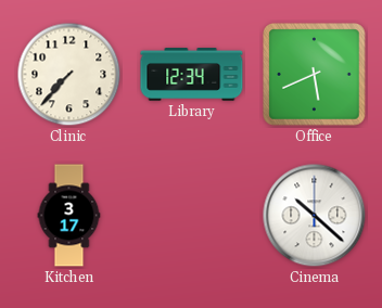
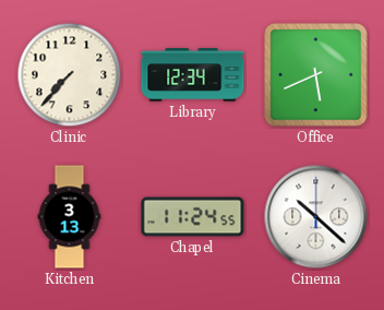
Kitchen: 3:17 -> 3:13
Chapel: none -> 11:24
